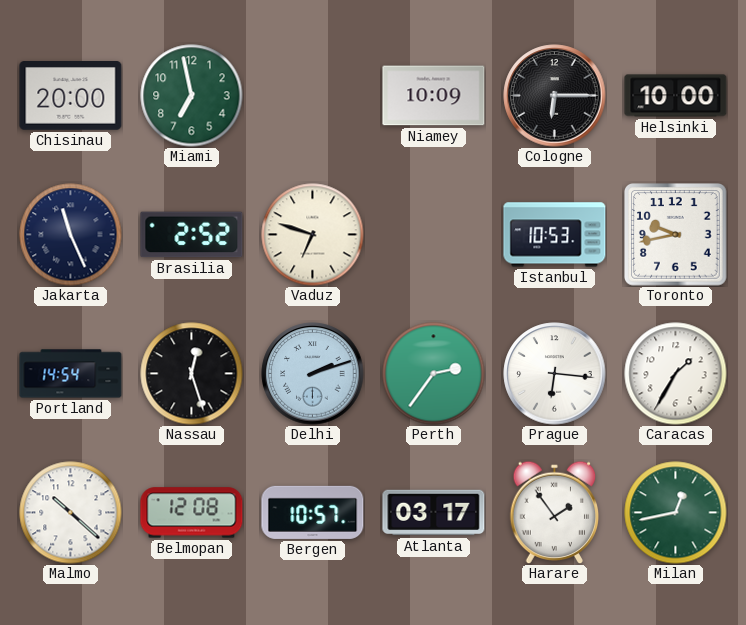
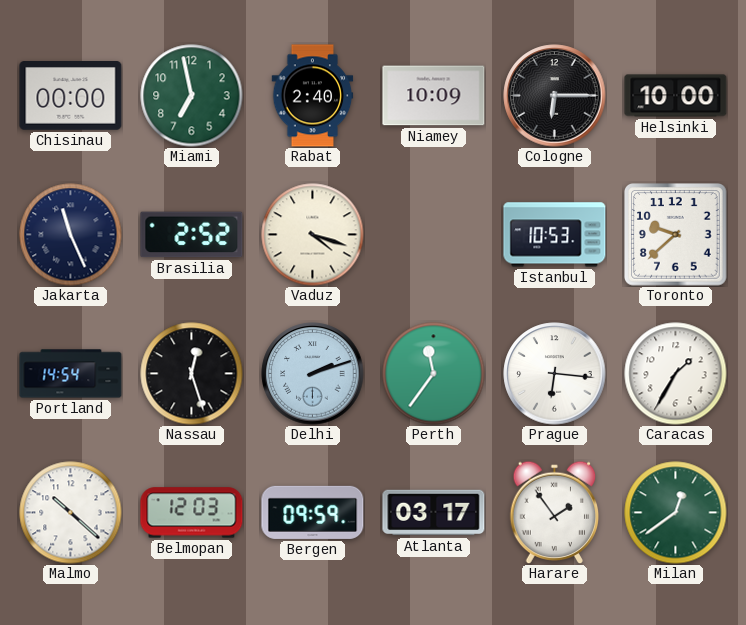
Chisinau: 20:00 -> 00:00
Rabat: none -> 2:40
Vaduz: 6:48 -> 4:18
Toronto: 9:43 -> 9:38
Perth: 2:36 -> 11:36
Belmopan: 12:08 -> 12:03
Bergen: 10:57 -> 09:59
Milan: 12:43 -> 12:39
